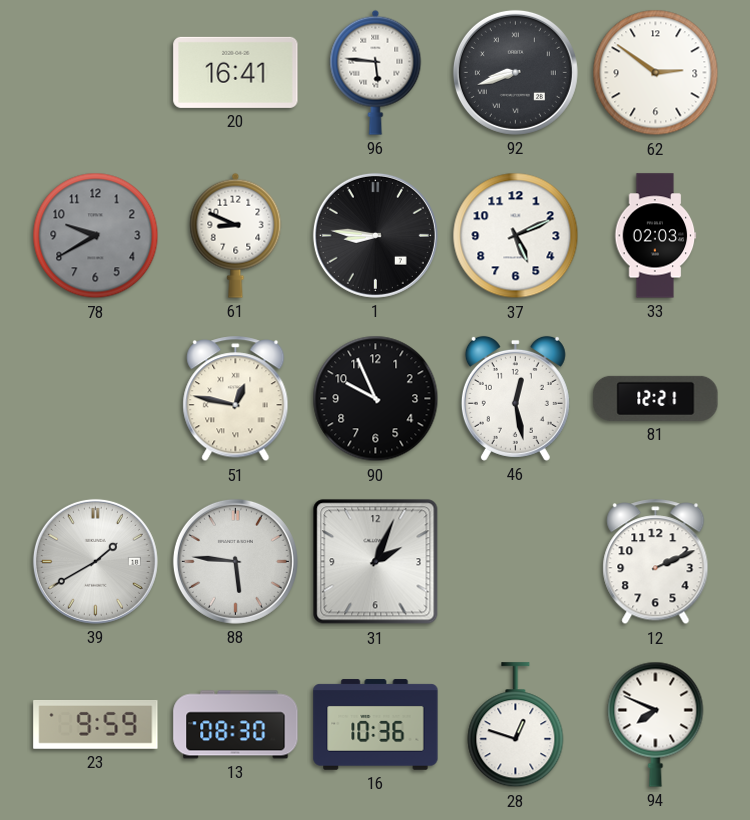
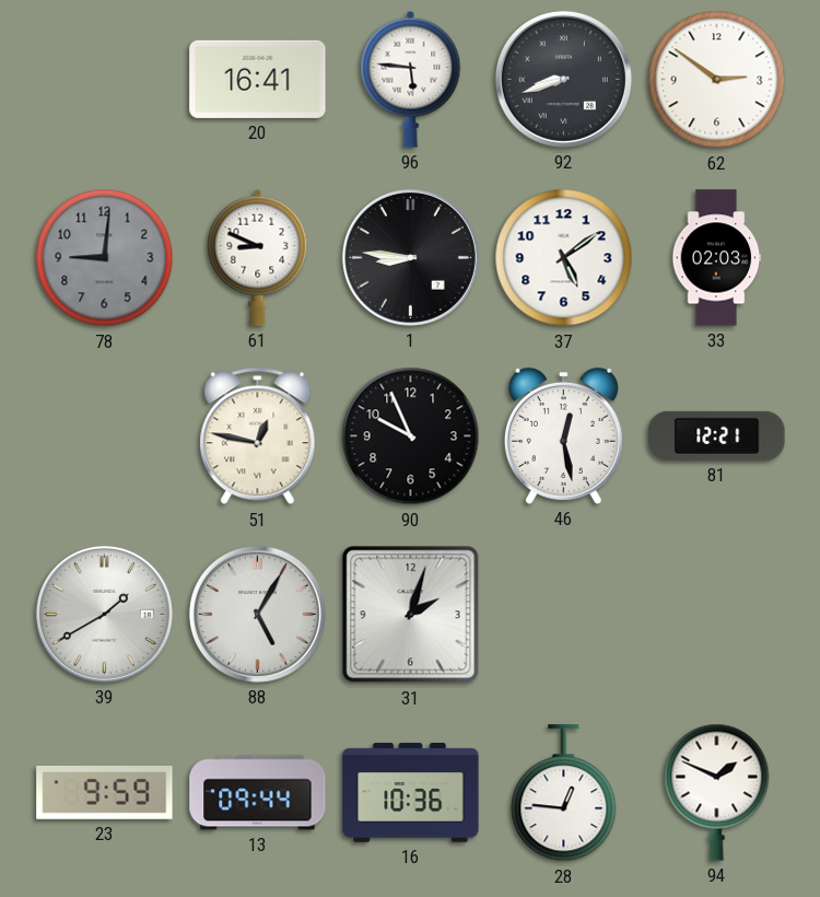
78: 9:40 -> 9:01
37: 5:11 -> 5:09
88: 5:46 -> 5:05
31: 2:04 -> 2:03
12: 2:11 -> none
13: 08:30 -> 09:44
28: 12:48 -> 12:46
94: 7:49 -> 1:49
